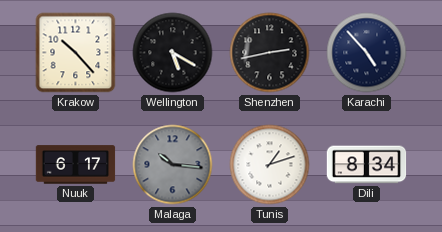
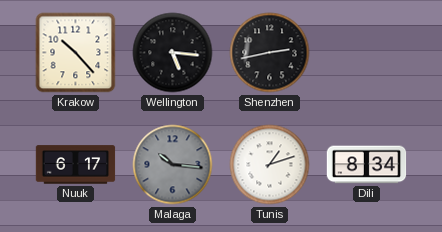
Wellington: 5:20 -> 5:16
Karachi: 4:53 -> none
